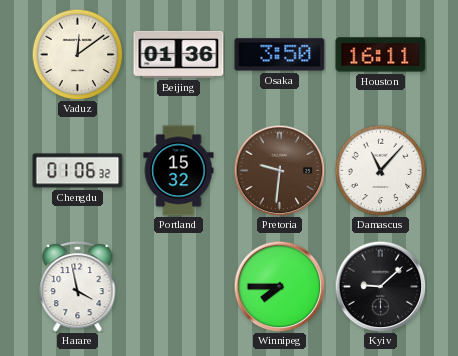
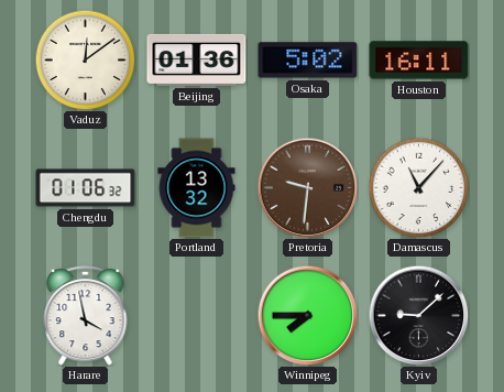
Osaka: 3:50 -> 5:02
Portland: 15:32 -> 13:32
